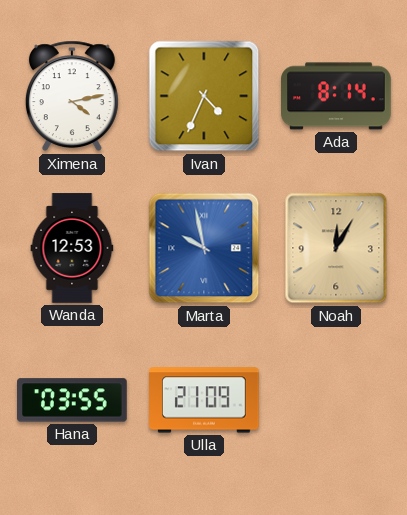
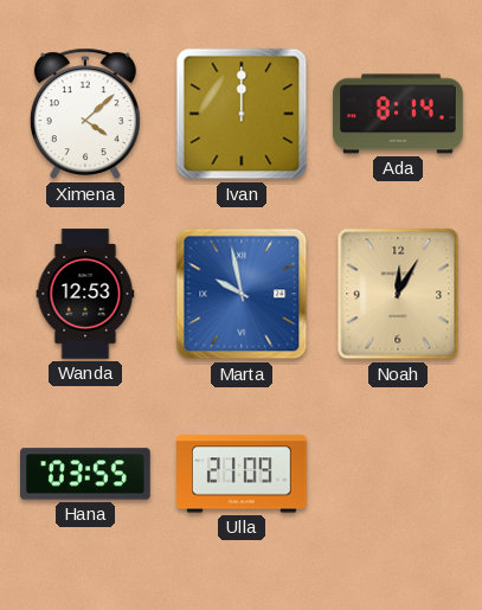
Ximena: 4:13 -> 4:08
Ivan: 4:34 -> 12:00
